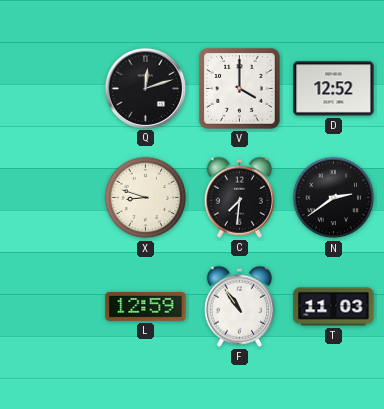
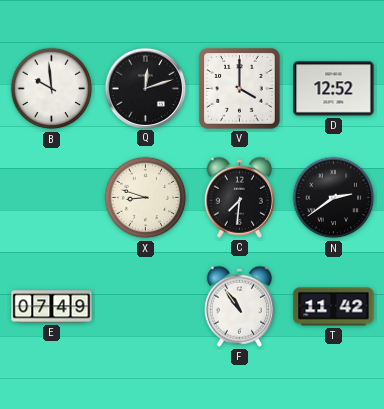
B: none -> 9:59
E: none -> 07:49
L: 12:59 -> none
T: 11:03 -> 11:42
